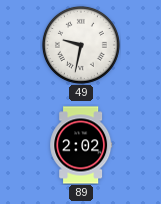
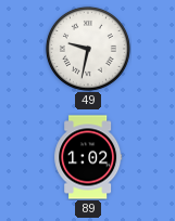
89: 2:02 -> 1:02
